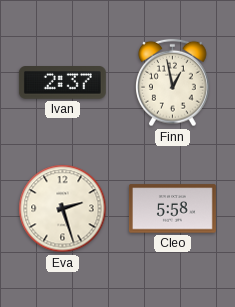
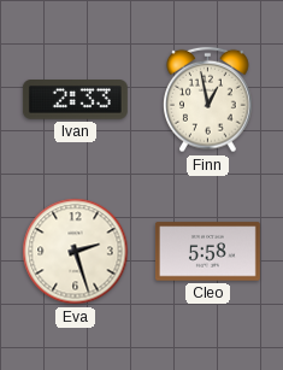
Ivan: 2:37 -> 2:33
